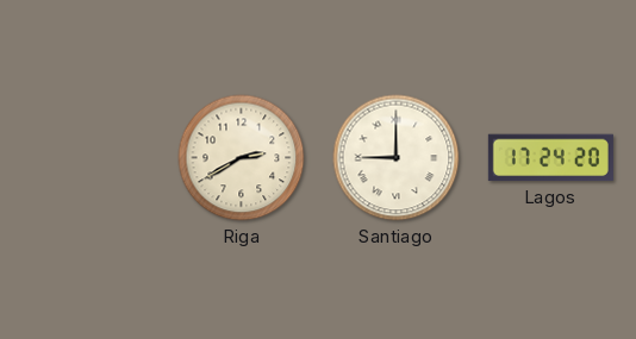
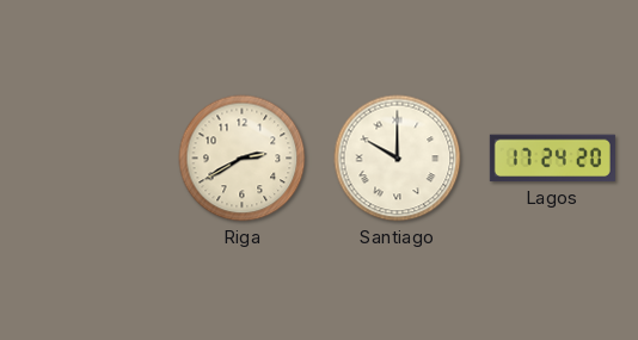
Santiago: 9:00 -> 10:00
